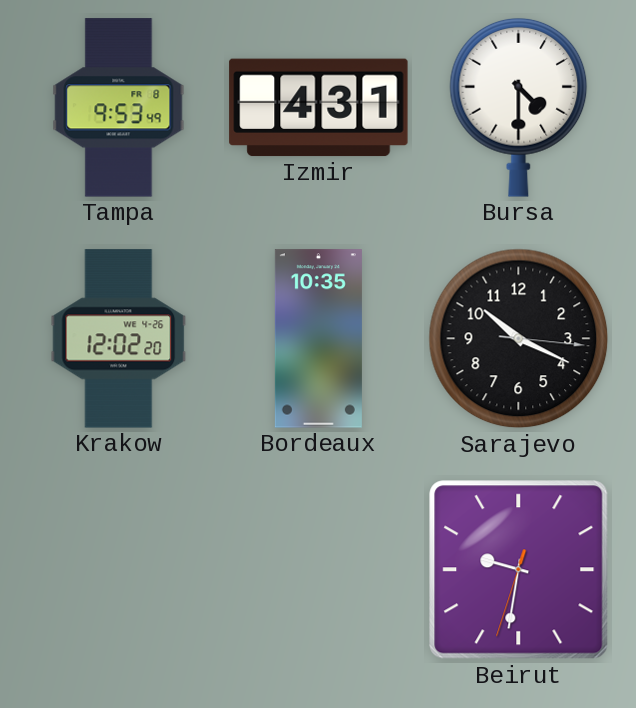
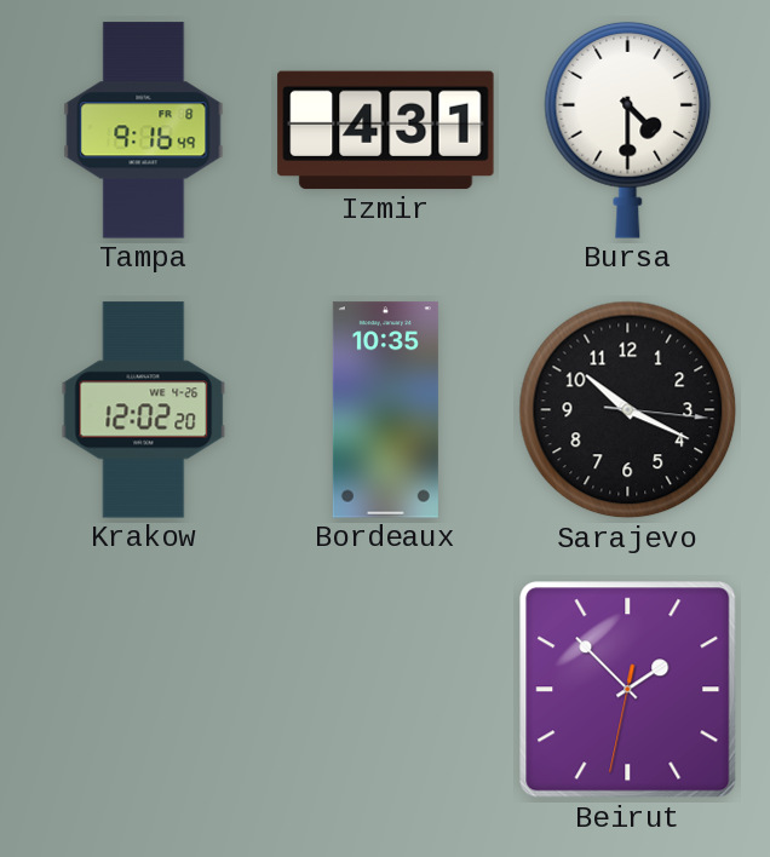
Tampa: 9:53 -> 9:16
Beirut: 9:31 -> 1:52
